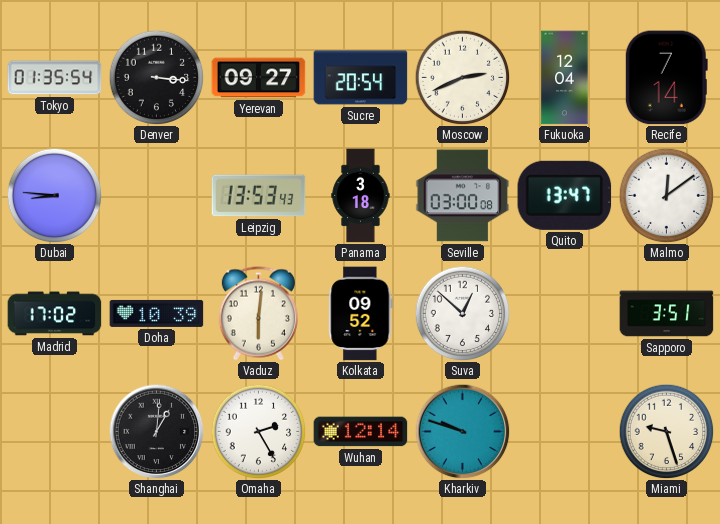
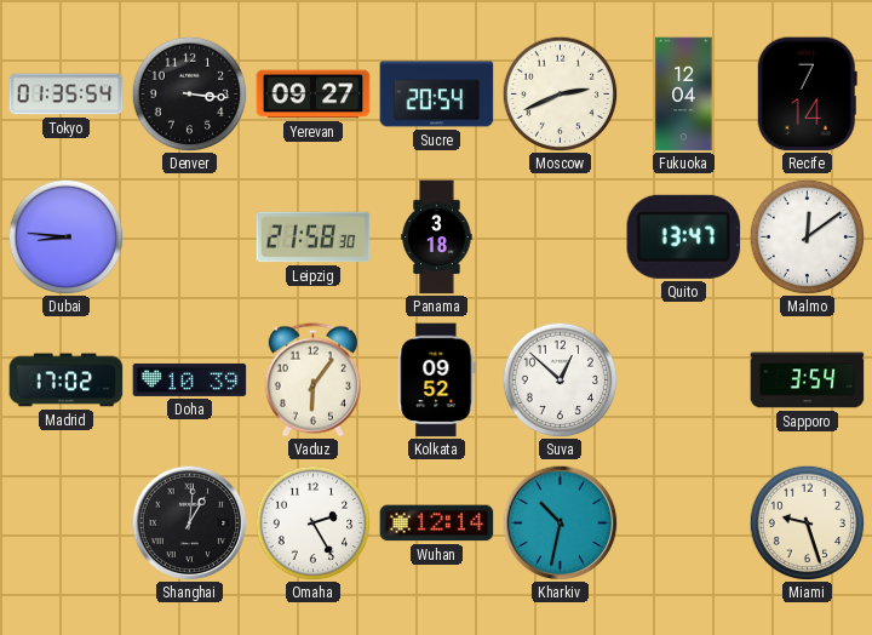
Leipzig: 13:53 -> 21:58
Seville: 03:00 -> none
Vaduz: 6:01 -> 6:06
Sapporo: 3:51 -> 3:54
Kharkiv: 9:48 -> 10:32
